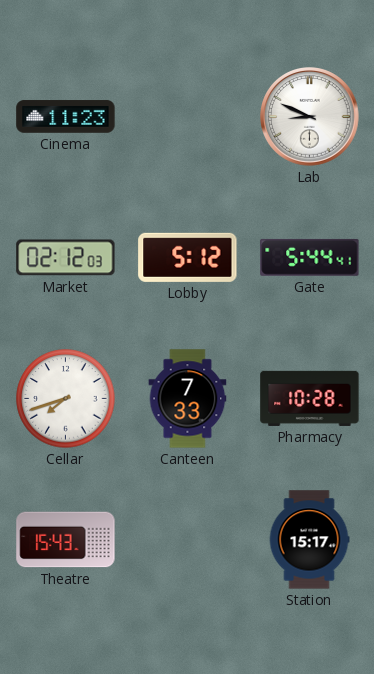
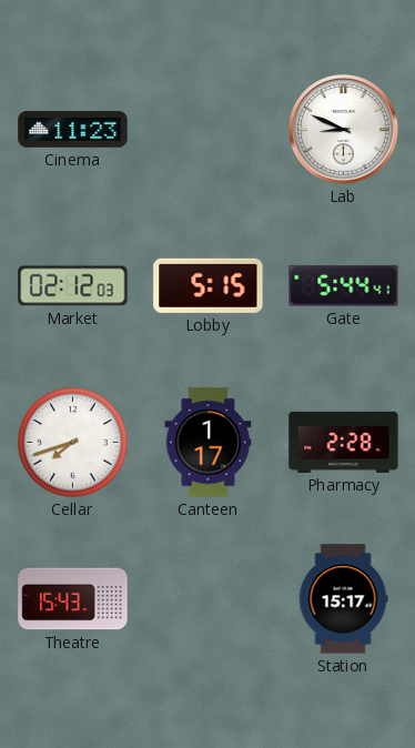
Lobby: 5:12 -> 5:15
Canteen: 7:33 -> 1:17
Pharmacy: 10:28 -> 2:28
